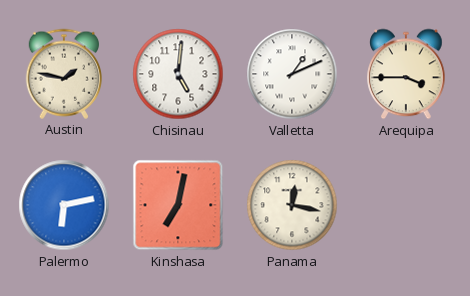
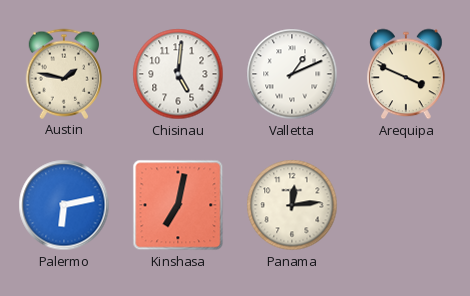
Arequipa: 3:45 -> 3:49
Panama: 12:17 -> 12:14
